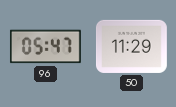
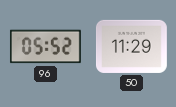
96: 05:47 -> 05:52
